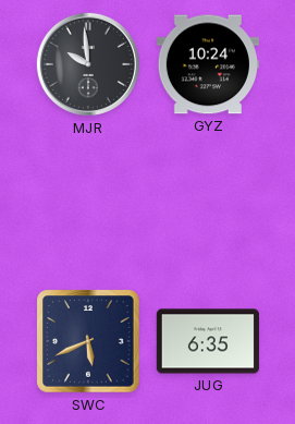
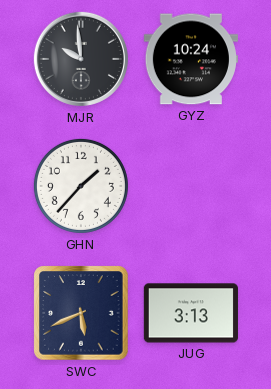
GHN: none -> 1:37
JUG: 6:35 -> 3:13
